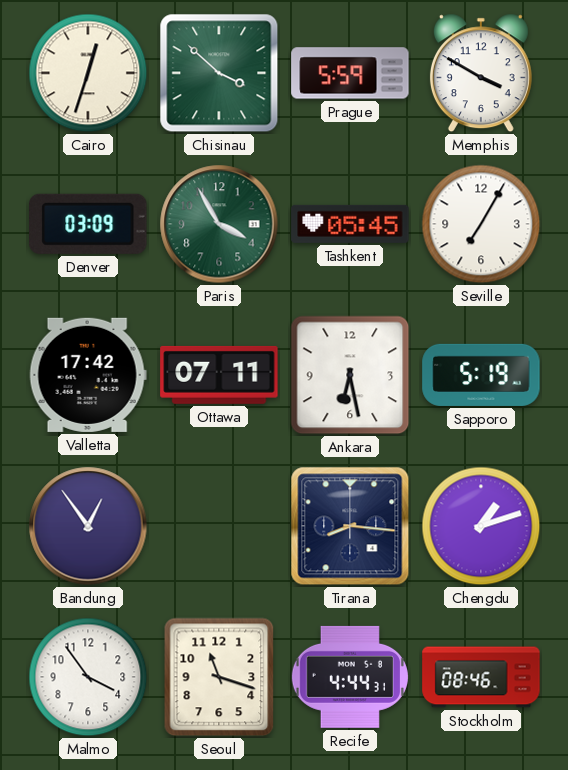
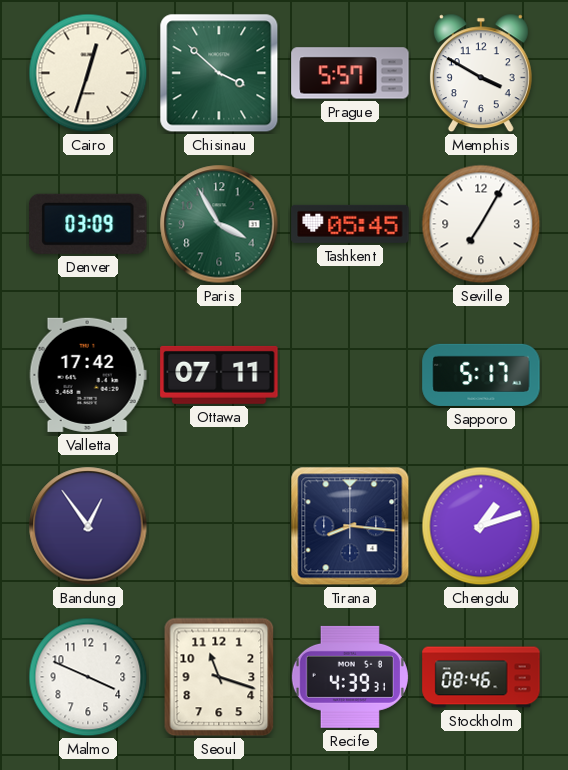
Prague: 5:59 -> 5:57
Ankara: 6:28 -> none
Sapporo: 5:19 -> 5:17
Malmo: 3:54 -> 3:49
Recife: 4:44 -> 4:39
